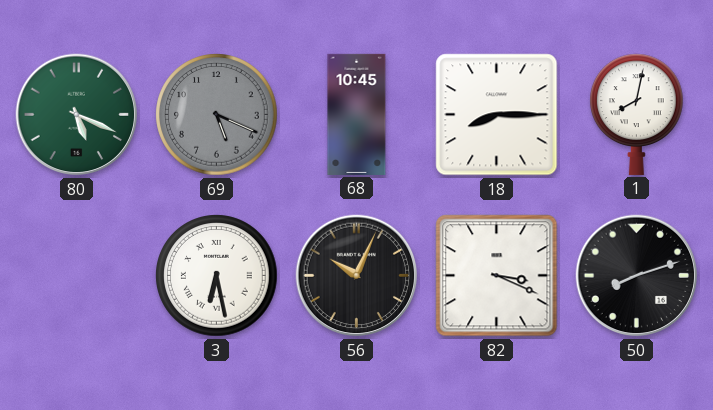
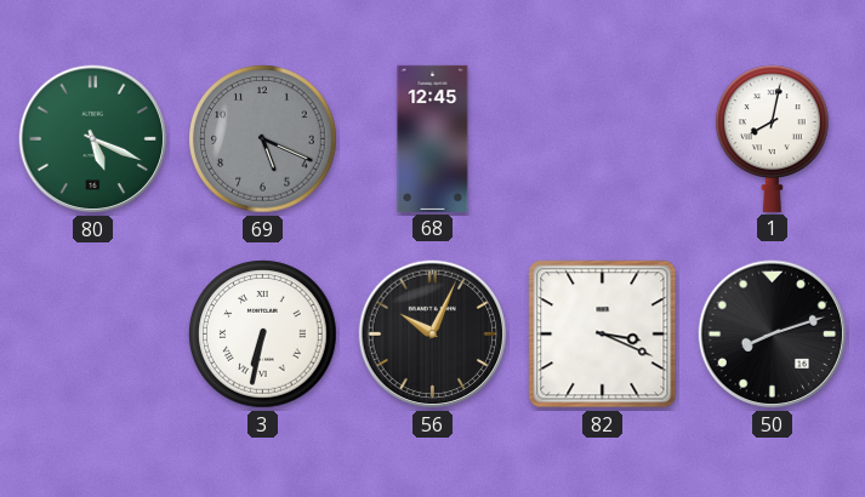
68: 10:45 -> 12:45
18: 8:15 -> none
3: 6:28 -> 6:32
